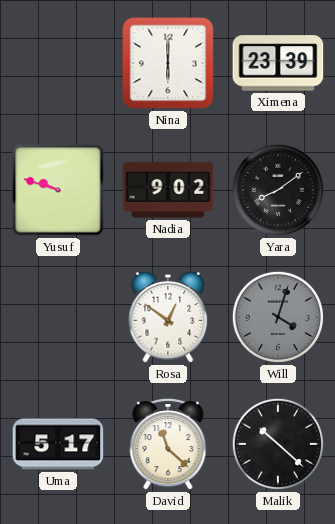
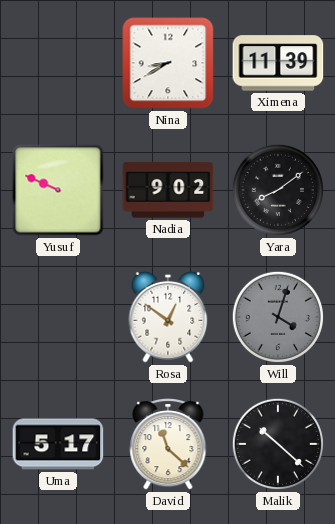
Nina: 6:00 -> 8:40
Ximena: 23:39 -> 11:39
Yusuf: 9:48 -> 9:49
